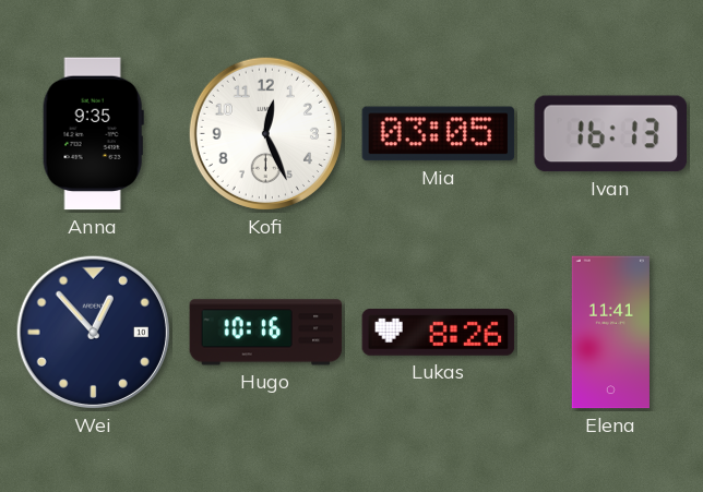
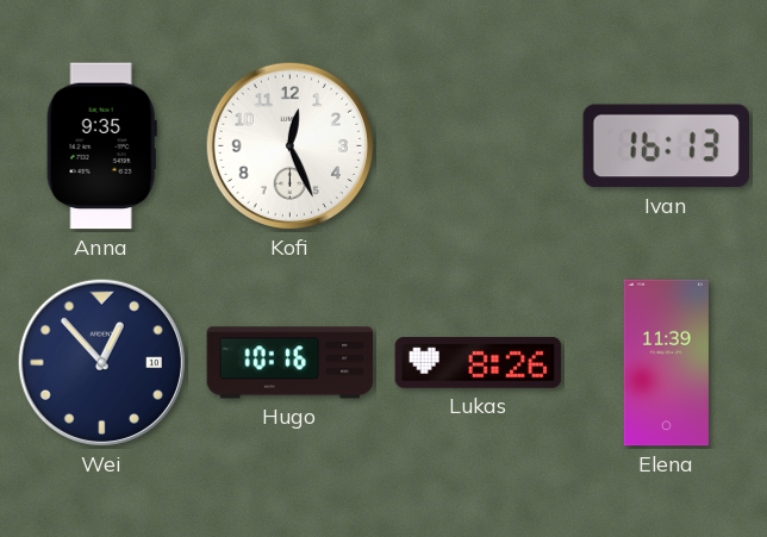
Mia: 03:05 -> none
Elena: 11:41 -> 11:39
